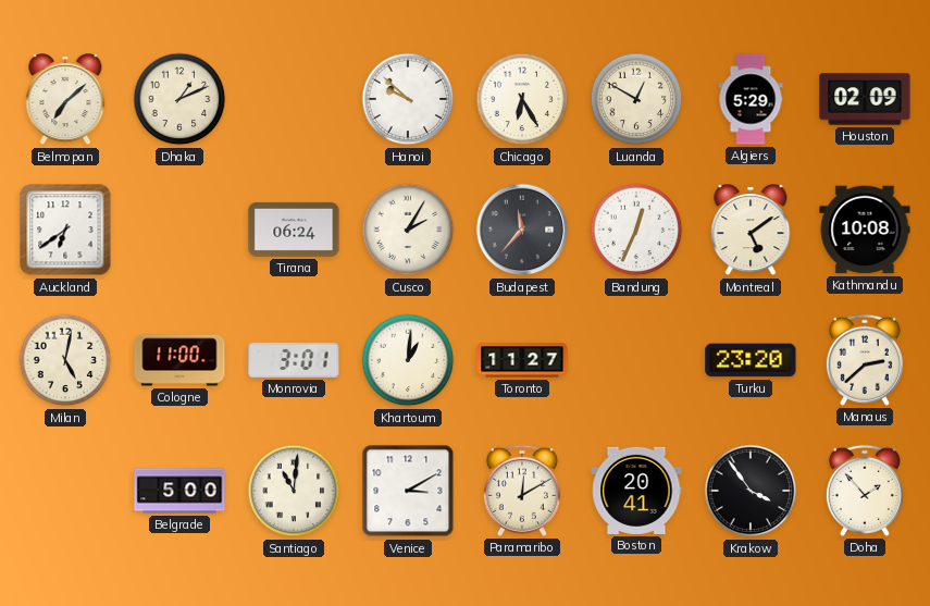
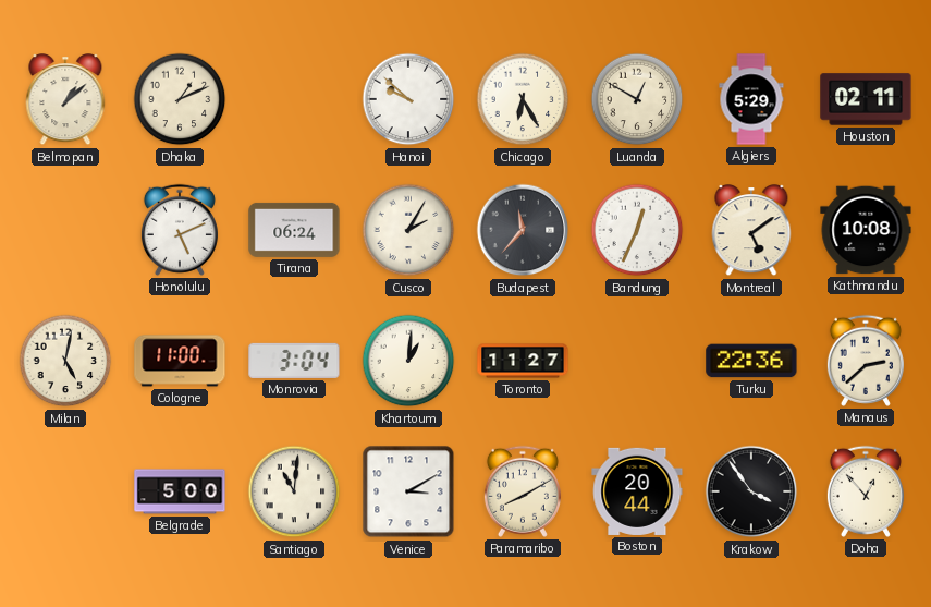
Belmopan: 7:08 -> 1:08
Houston: 02:09 -> 02:11
Auckland: 6:39 -> none
Honolulu: none -> 5:11
Monrovia: 3:01 -> 3:04
Turku: 23:20 -> 22:36
Paramaribo: 12:10 -> 8:10
Boston: 20:41 -> 20:44
Doha: 1:53 -> 12:53
